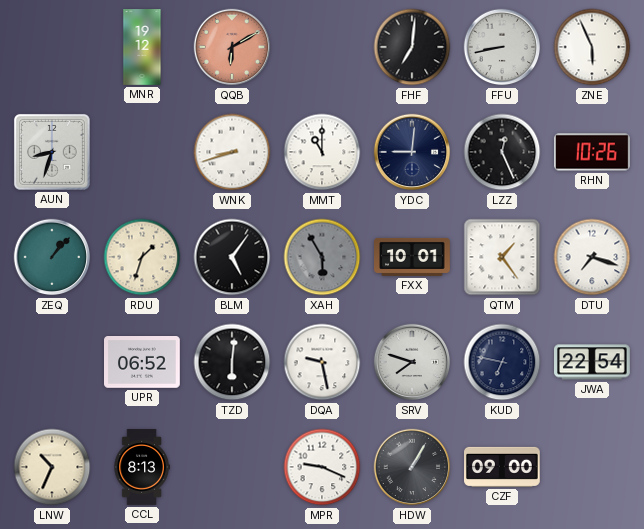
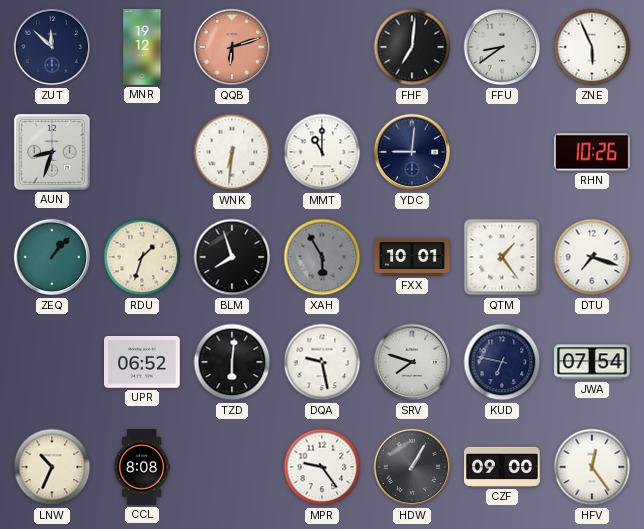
ZUT: none -> 11:52
QQB: 6:10 -> 6:12
FFU: 8:43 -> 8:39
WNK: 8:42 -> 6:31
LZZ: 12:26 -> none
BLM: 5:06 -> 7:57
JWA: 22:54 -> 07:54
CCL: 8:13 -> 8:08
MPR: 9:19 -> 9:24
HFV: none -> 12:24
